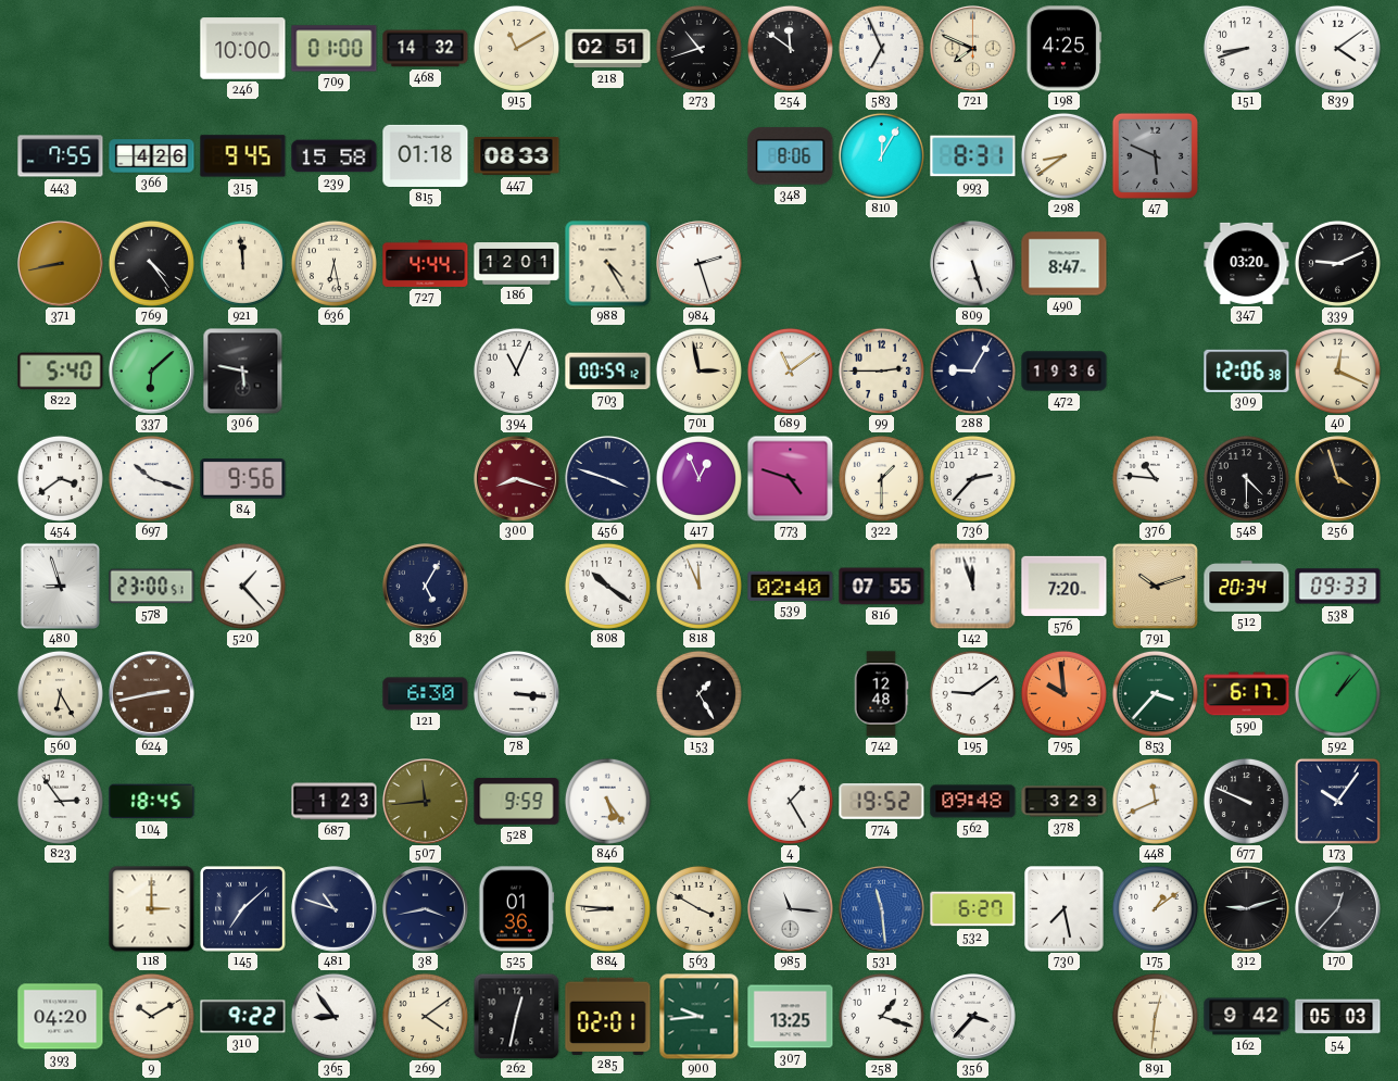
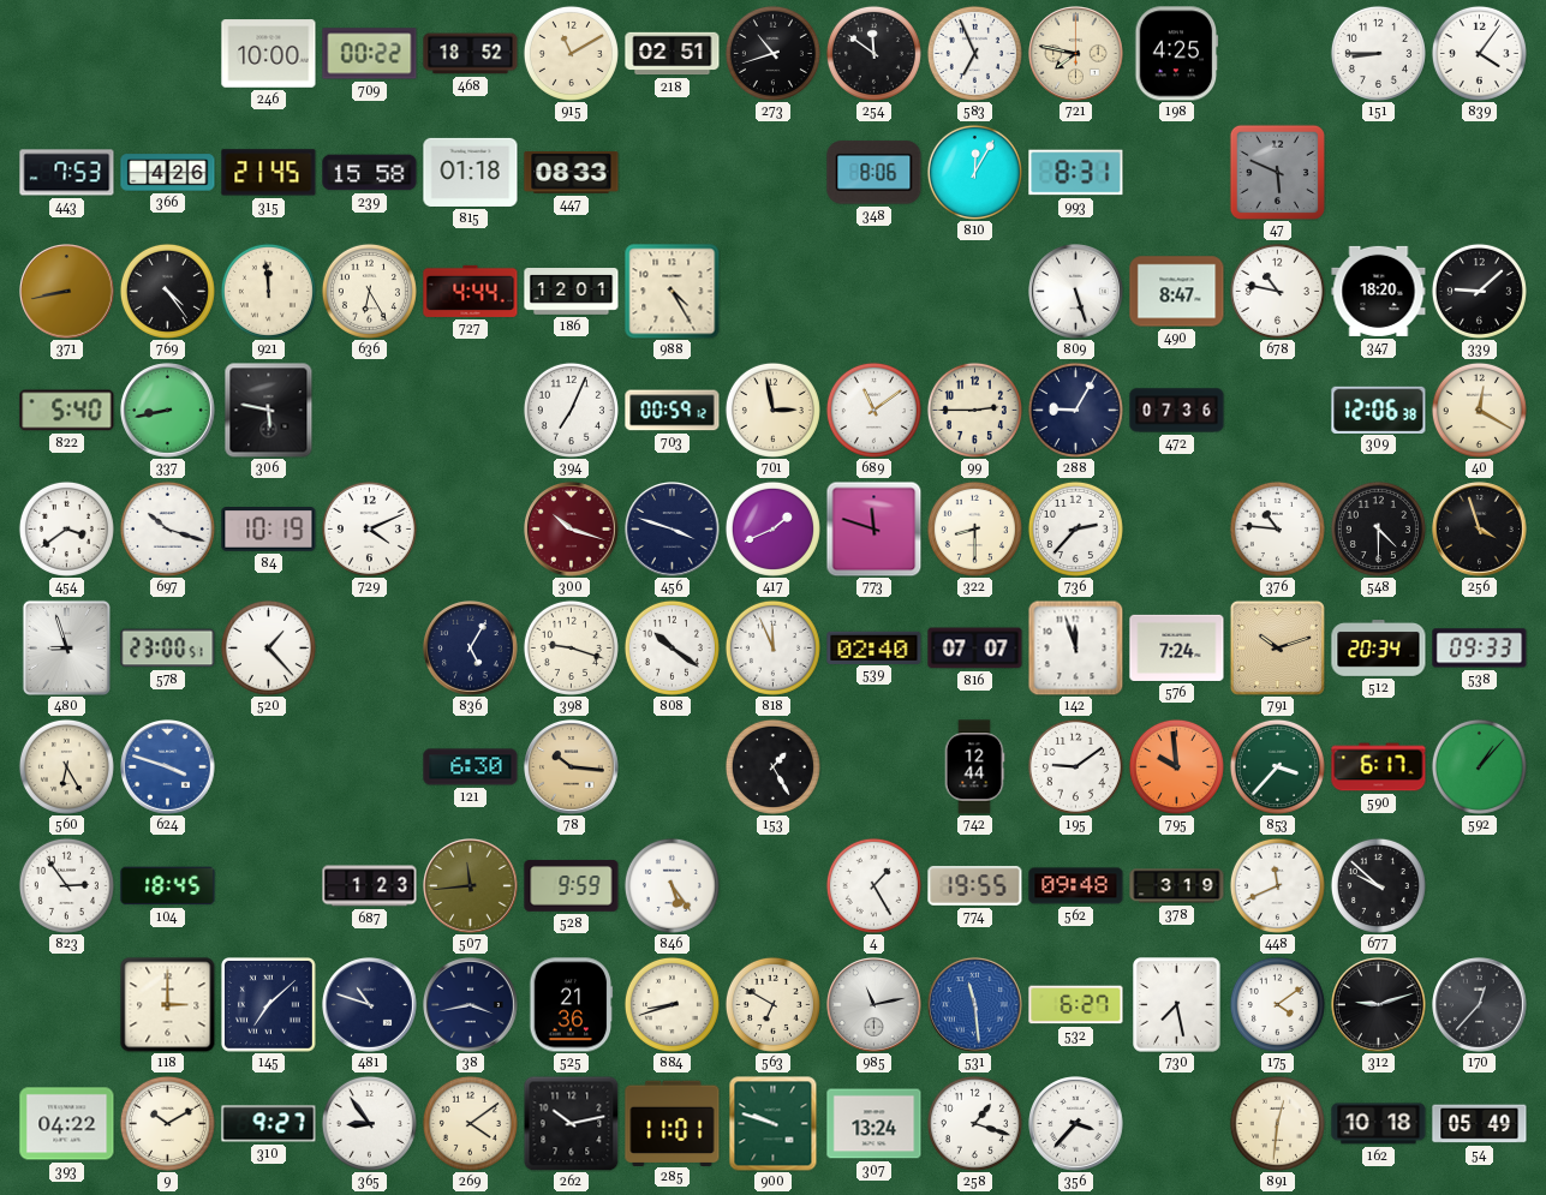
709: 01:00 -> 00:22
468: 14:32 -> 18:52
721: 7:49 -> 7:47
151: 8:42 -> 8:45
839: 4:09 -> 4:06
443: 7:55 -> 7:53
315: 9:45 -> 21:45
298: 8:39 -> none
636: 6:28 -> 6:25
984: 2:27 -> none
678: none -> 10:47
347: 03:20 -> 18:20
339: 9:11 -> 9:08
337: 6:08 -> 8:43
394: 11:04 -> 7:04
472: 19:36 -> 07:36
40: 12:19 -> 12:20
84: 9:56 -> 10:19
729: none -> 4:11
300: 8:18 -> 10:18
417: 12:56 -> 1:41
773: 4:48 -> 11:48
322: 1:30 -> 8:30
398: none -> 9:18
816: 07:55 -> 07:07
576: 7:20 -> 7:24
624: 2:43 -> 3:48
624 dial: brown -> blue
78: 3:16 -> 10:16
78 dial: white -> champagne
742: 12:48 -> 12:44
774: 19:52 -> 19:55
378: 3:23 -> 3:19
677: 9:49 -> 9:52
173: 10:06 -> none
525: 01:36 -> 21:36
884: 8:46 -> 8:42
563: 3:50 -> 6:50
985: 11:16 -> 11:13
175: 1:09 -> 4:09
393: 04:20 -> 04:22
310: 9:22 -> 9:27
262: 12:32 -> 10:13
285: 02:01 -> 11:01
900: 9:44 -> 9:48
307: 13:25 -> 13:24
162: 9:42 -> 10:18
54: 05:03 -> 05:49
